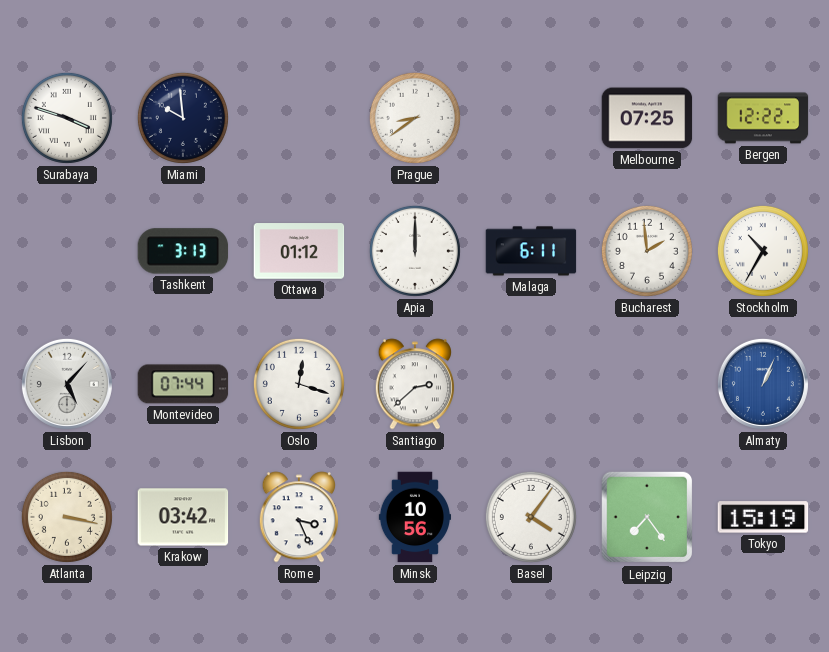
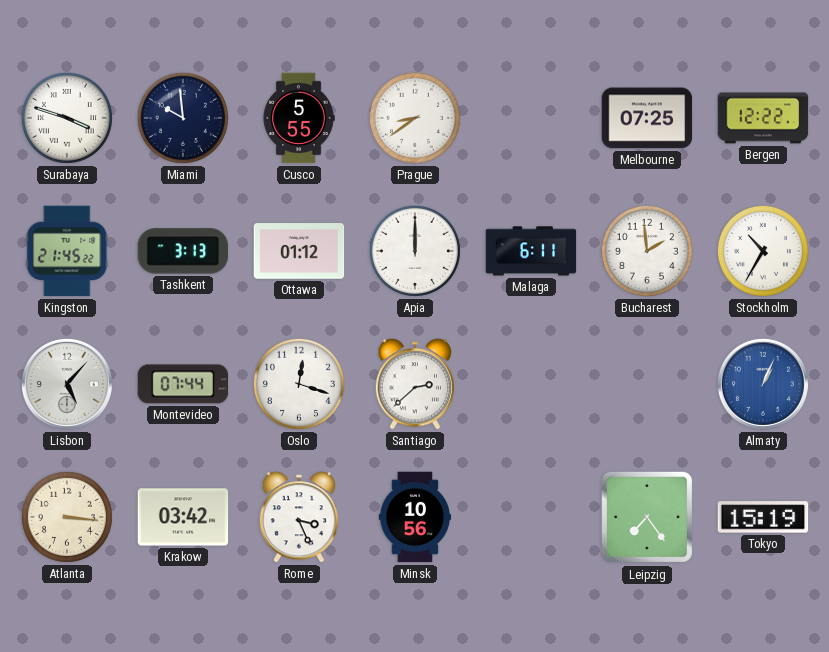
Cusco: none -> 5:55
Kingston: none -> 21:45
Atlanta: 3:17 -> 3:16
Basel: 4:06 -> none
